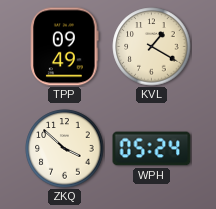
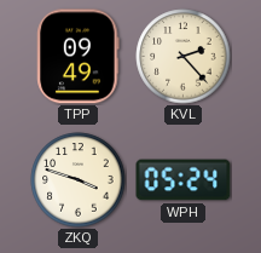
KVL: 1:20 -> 2:23
ZKQ: 3:52 -> 3:48
